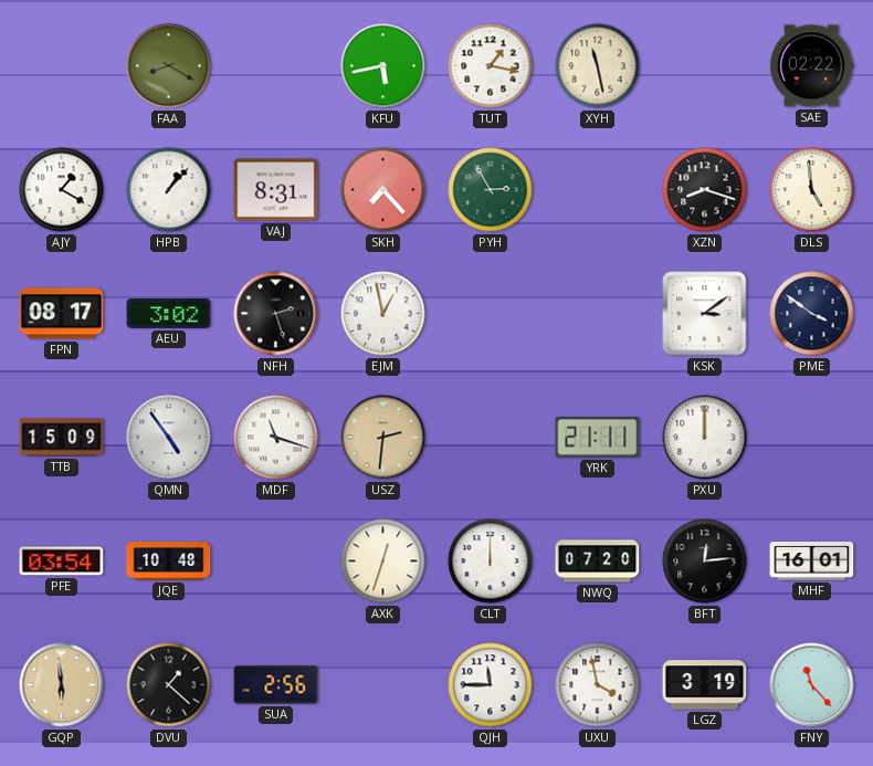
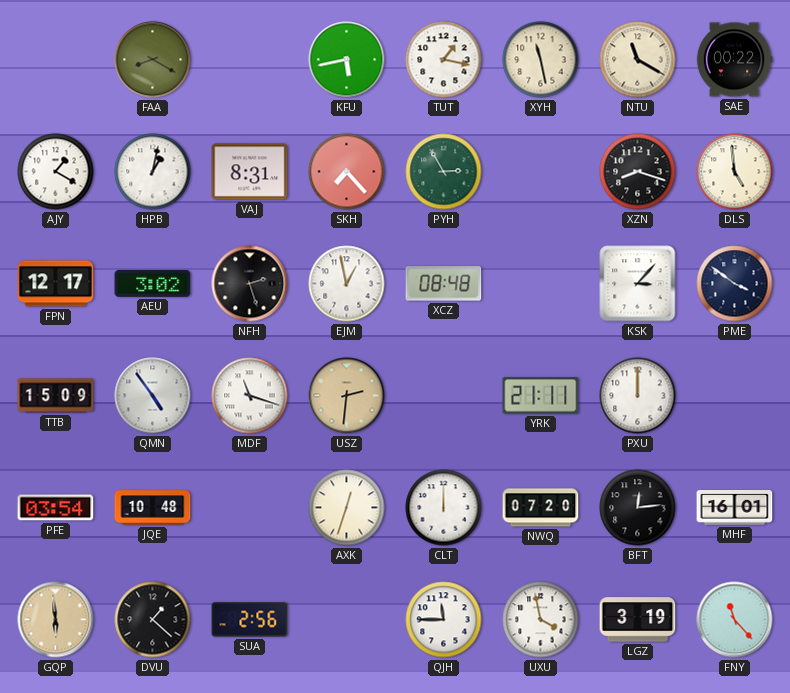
NTU: none -> 11:20
SAE: 02:22 -> 00:22
HPB: 1:07 -> 1:02
FPN: 08:17 -> 12:17
XCZ: none -> 08:48
KSK: 3:09 -> 3:07
